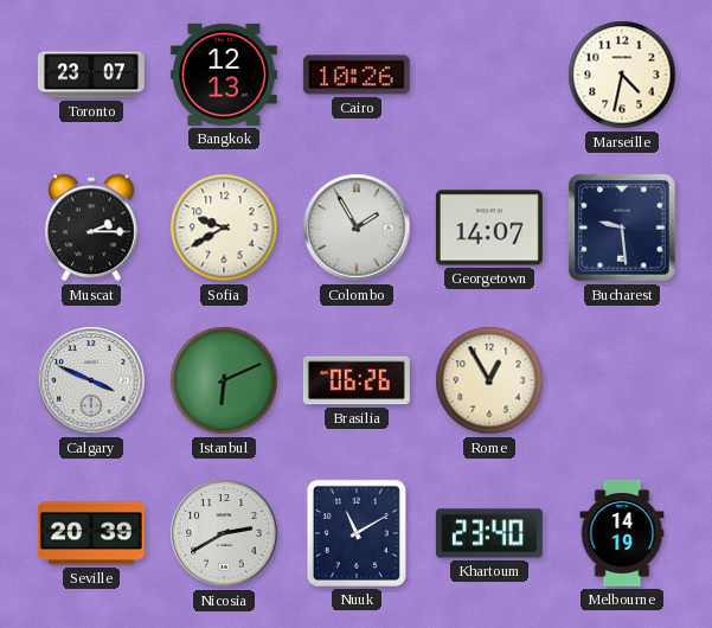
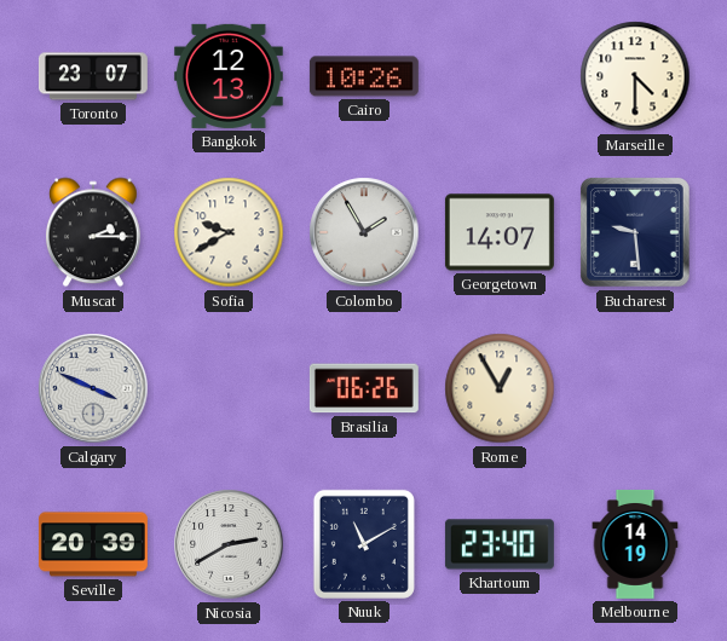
Marseille: 4:32 -> 4:30
Istanbul: 6:11 -> none
